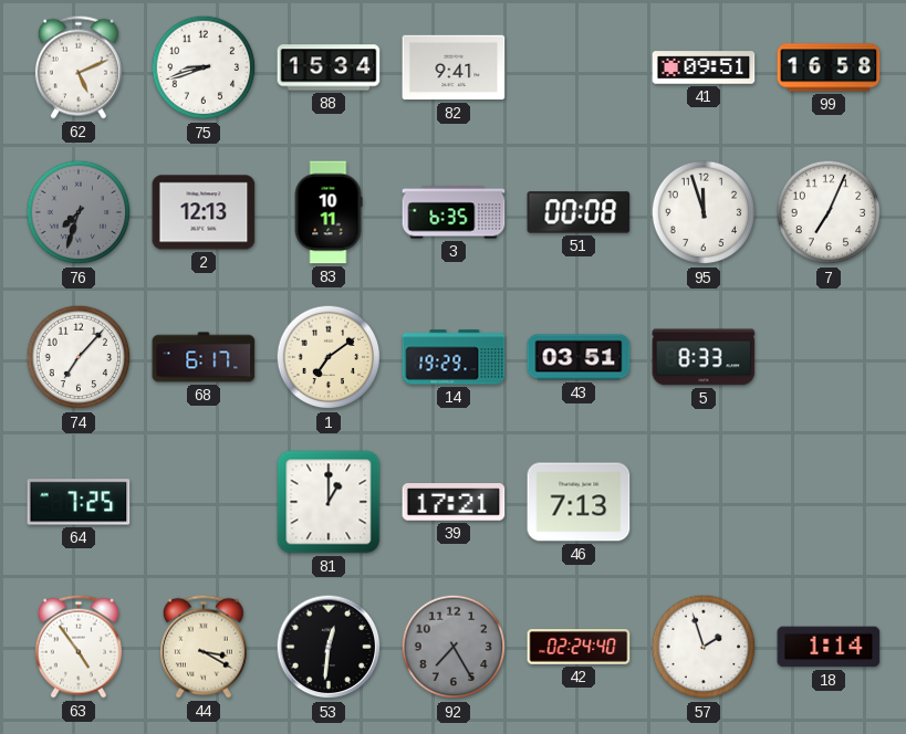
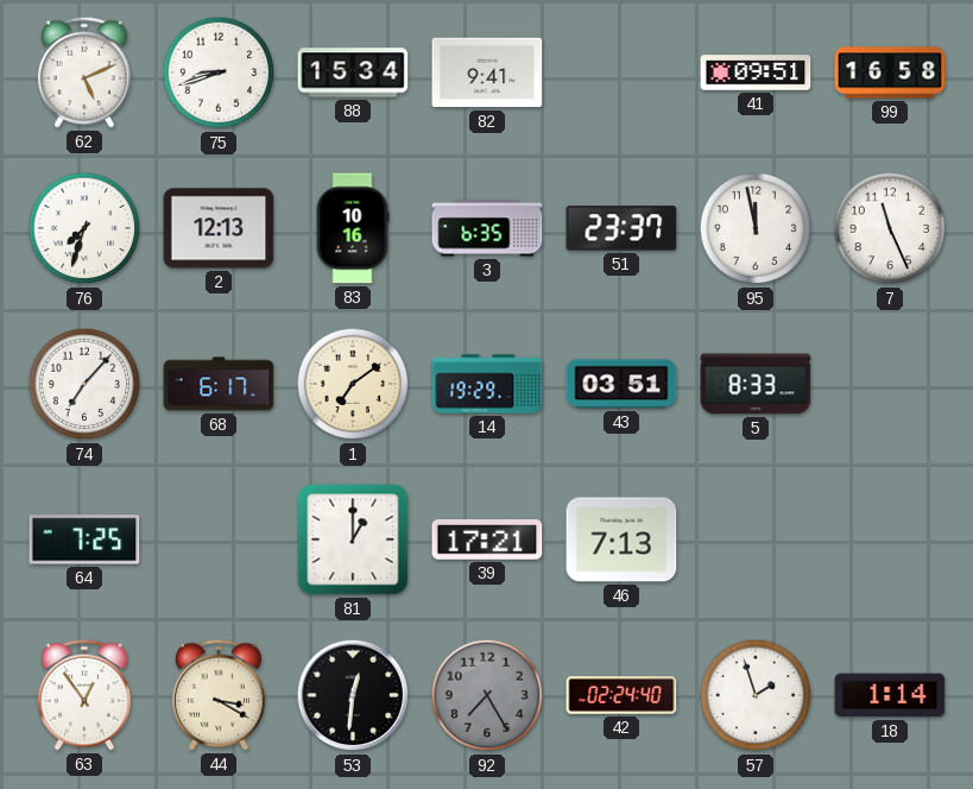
76 dial: grey -> white
83: 10:11 -> 10:16
51: 00:08 -> 23:37
95: 11:57 -> 11:58
7: 7:04 -> 11:26
63: 4:54 -> 12:54
